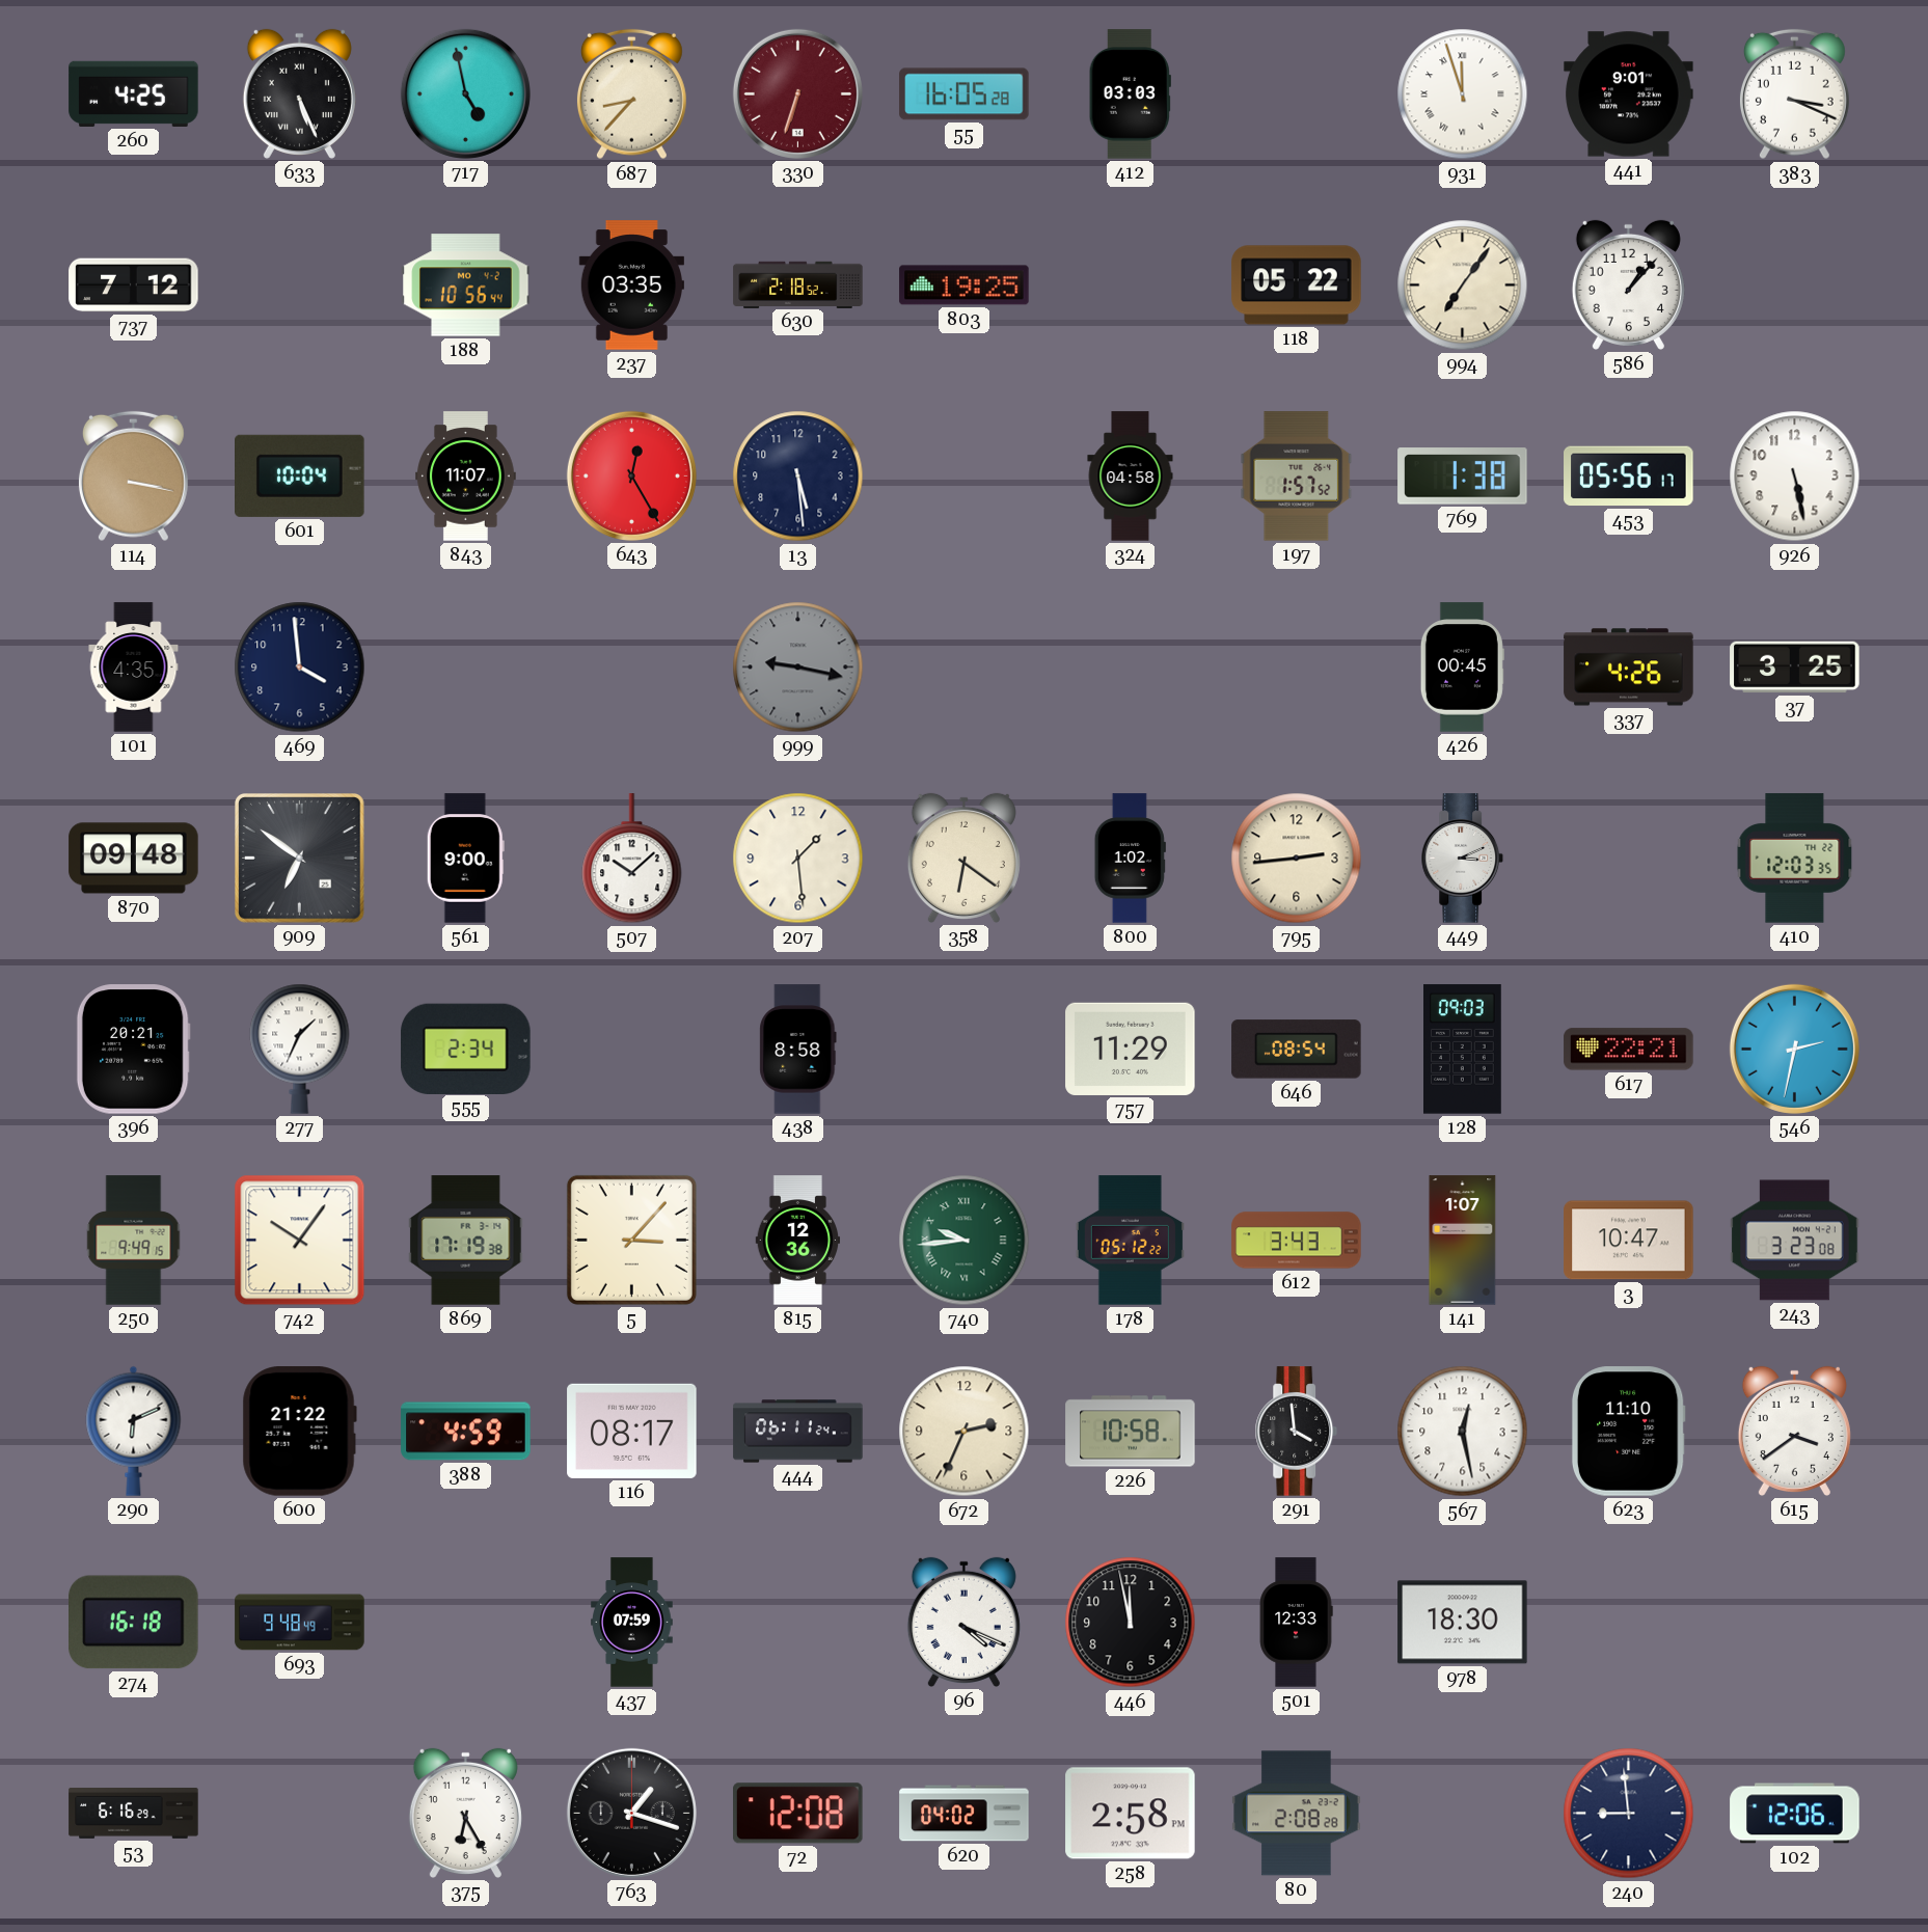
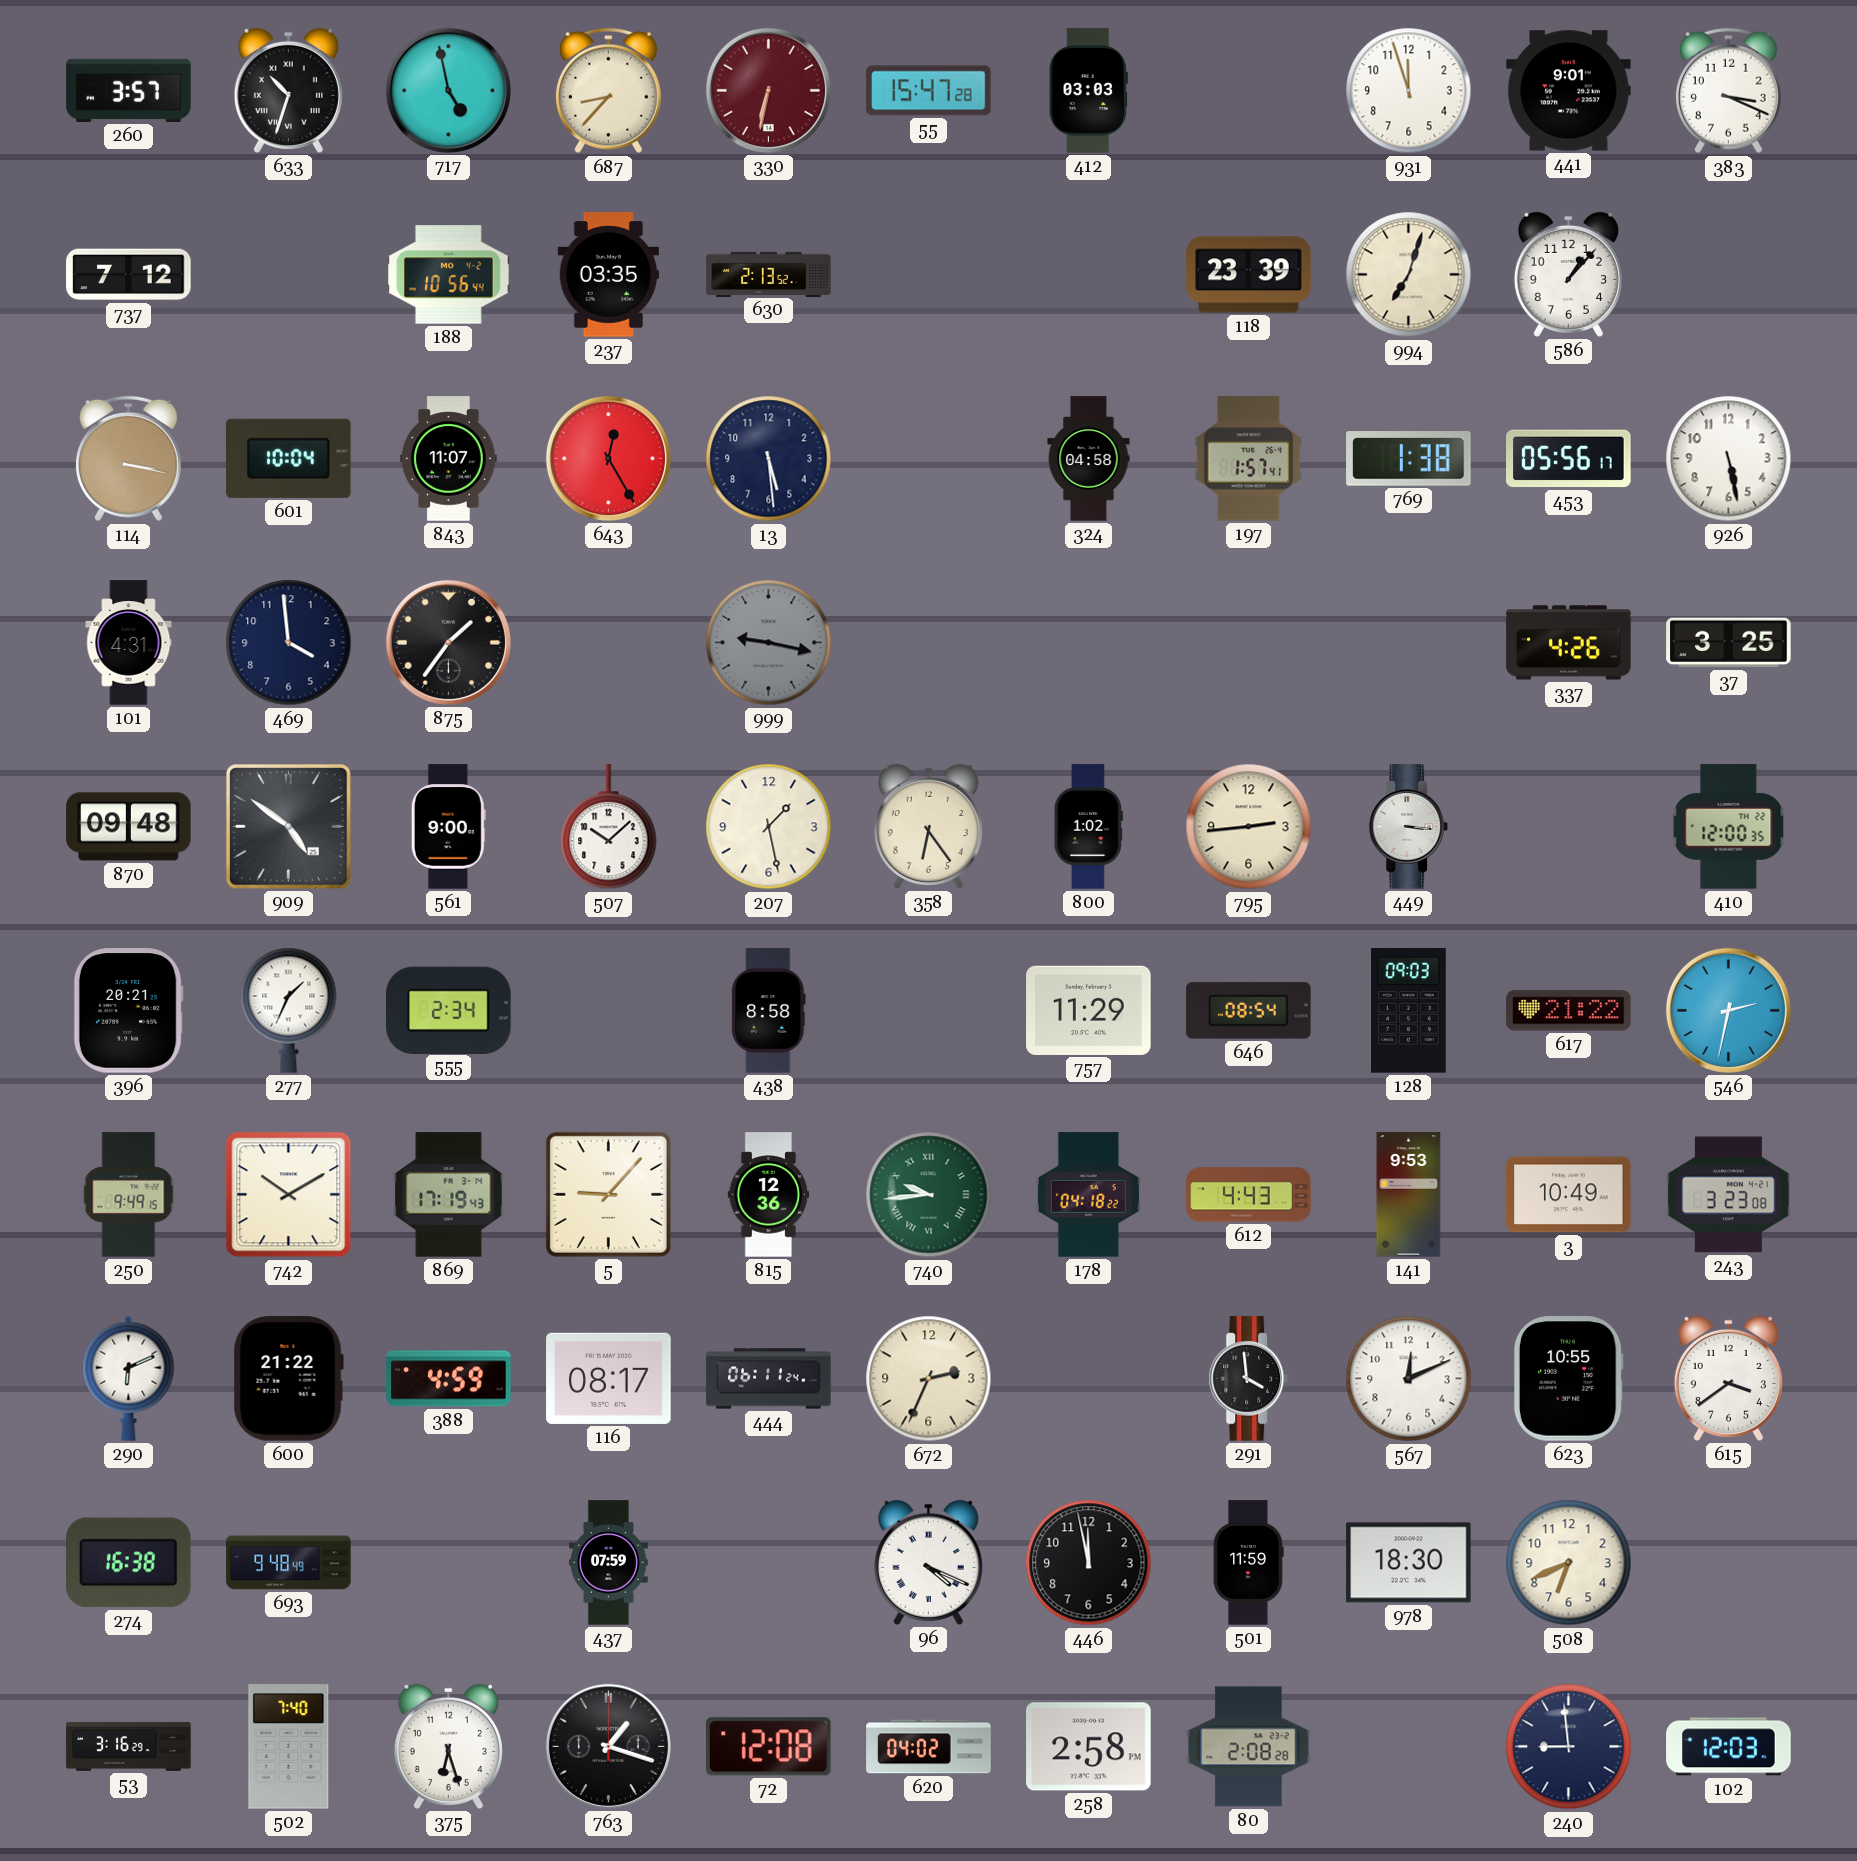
260: 4:25 -> 3:57
633: 5:26 -> 10:33
330: 6:33 -> 6:32
55: 16:05 -> 15:47
931 numerals: Roman -> Arabic
630: 2:18 -> 2:13
803: 19:25 -> none
118: 05:22 -> 23:39
994: 7:06 -> 7:03
197: 1:57:52 -> 1:57:41
101: 4:35 -> 4:31
875: none -> 1:36
426: 00:45 -> none
909: 6:51 -> 4:51
207: 1:29 -> 1:28
358: 6:21 -> 6:24
449: 3:11 -> 3:16
410: 12:03 -> 12:00
617: 22:21 -> 21:22
742: 10:06 -> 10:10
869: 17:19:38 -> 17:19:43
5: 3:07 -> 9:07
178: 05:12 -> 04:18
612: 3:43 -> 4:43
141: 1:07 -> 9:53
3: 10:47 -> 10:49
226: 10:58 -> none
567: 12:28 -> 12:11
623: 11:10 -> 10:55
274: 16:18 -> 16:38
501: 12:33 -> 11:59
508: none -> 6:41
53: 6:16 -> 3:16
502: none -> 7:40
375: 6:25 -> 6:27
102: 12:06 -> 12:03
